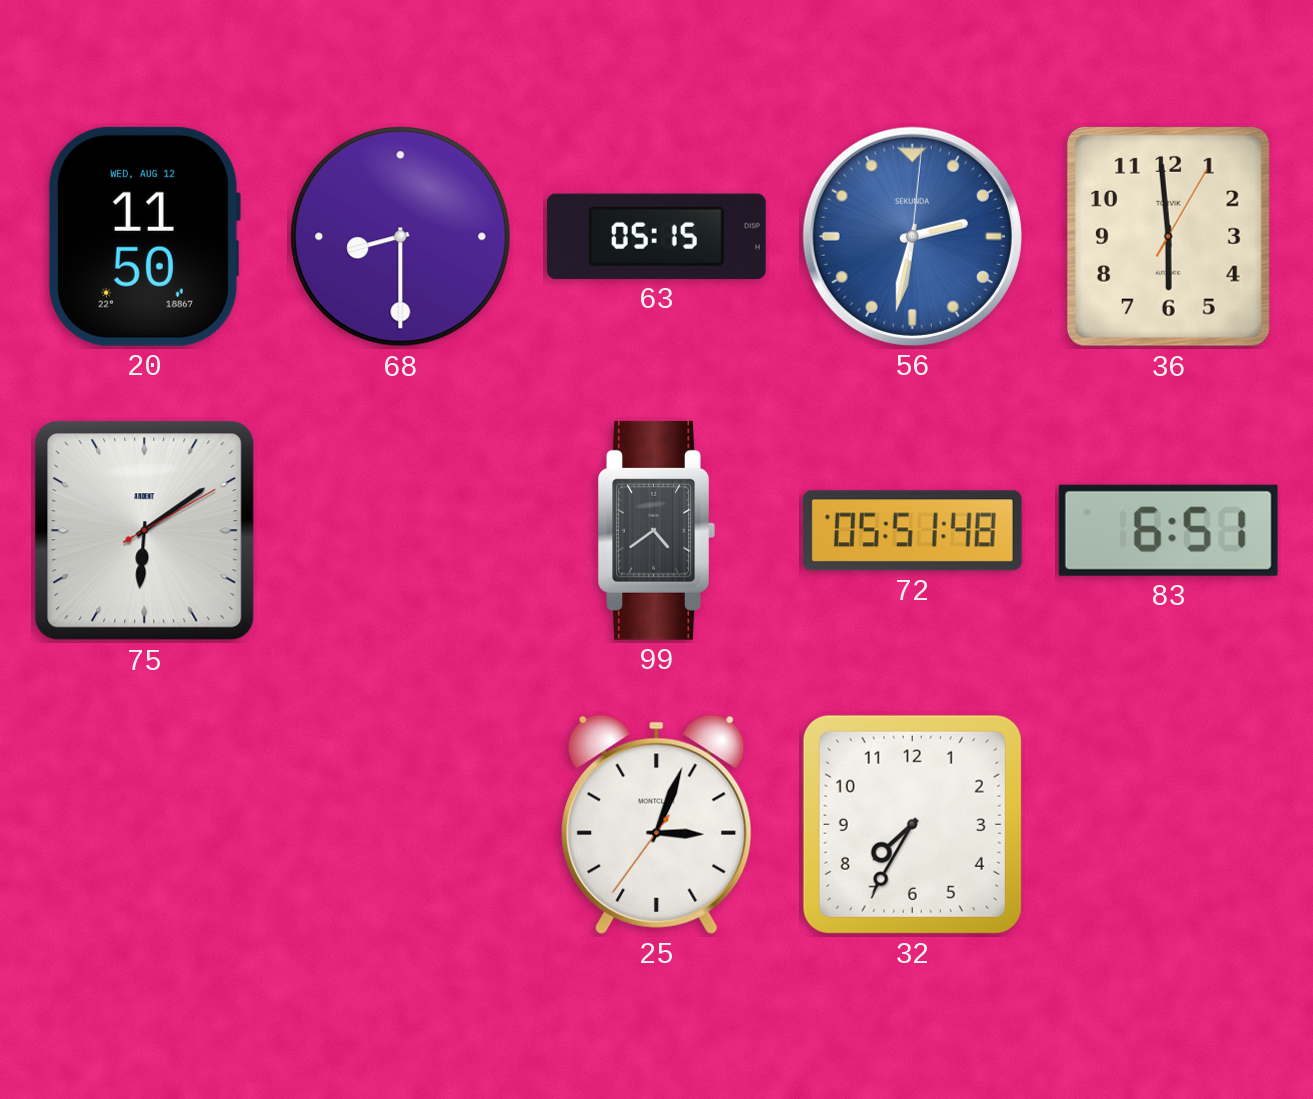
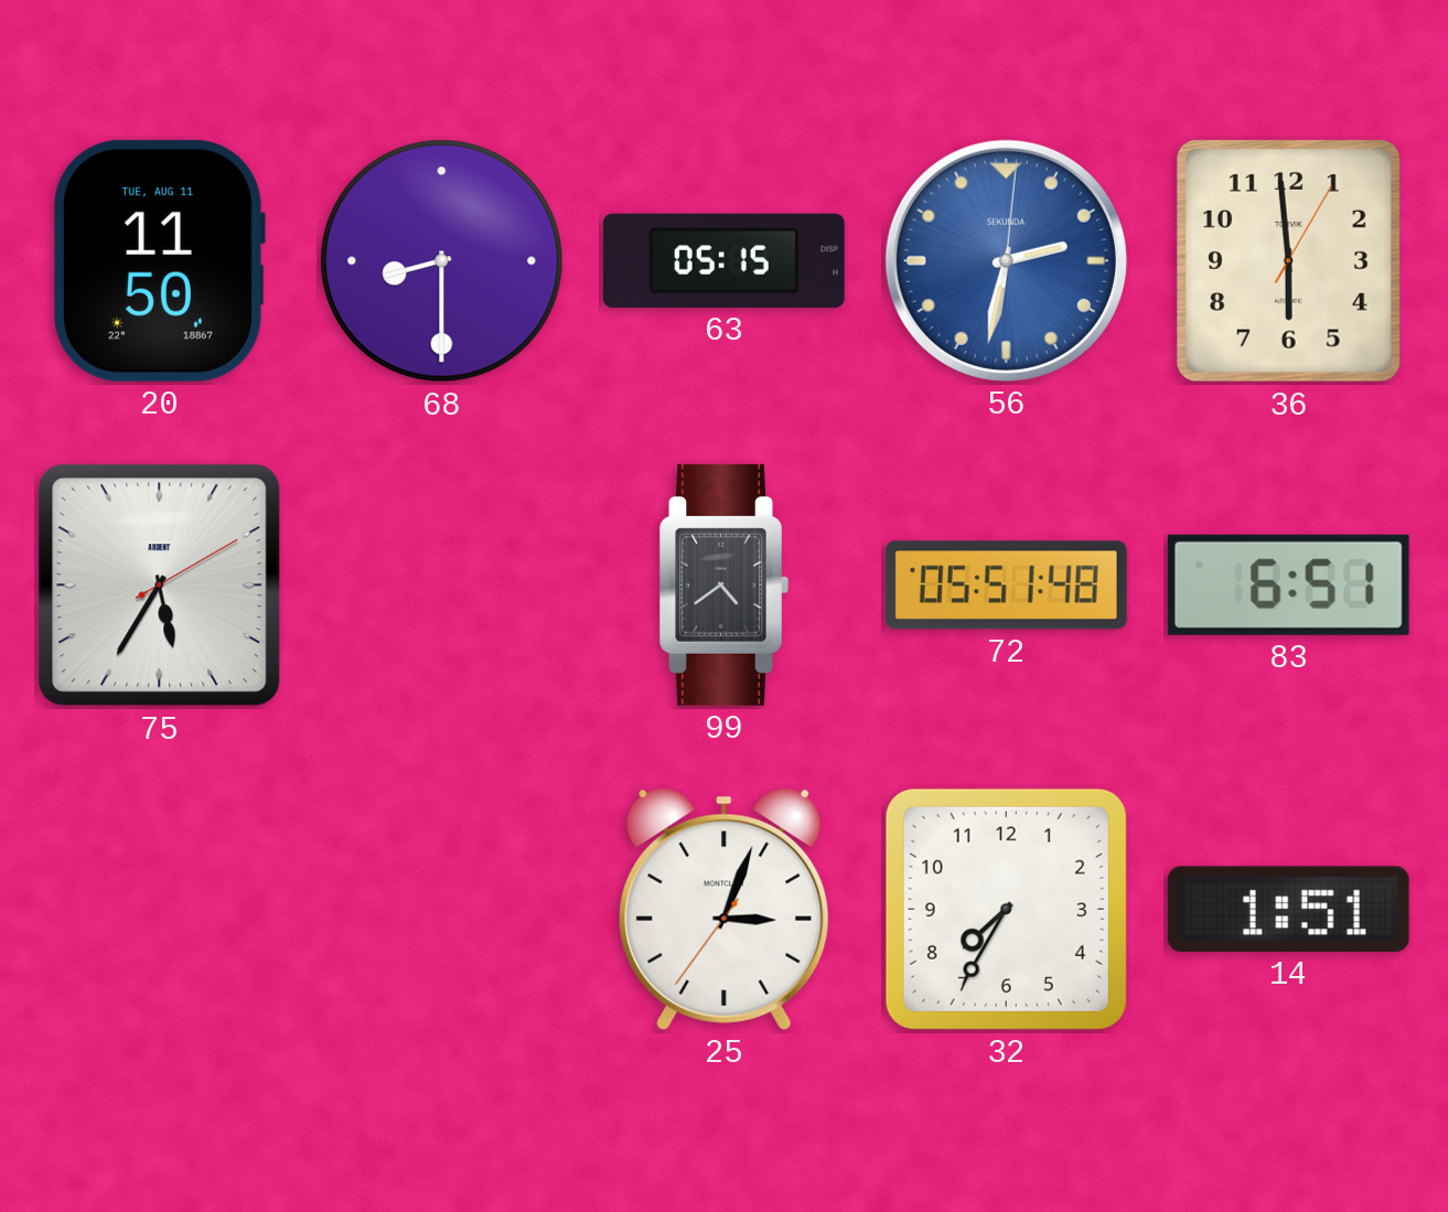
20 date: WED, AUG 12 -> TUE, AUG 11
75: 6:09 -> 5:35
14: none -> 1:51
